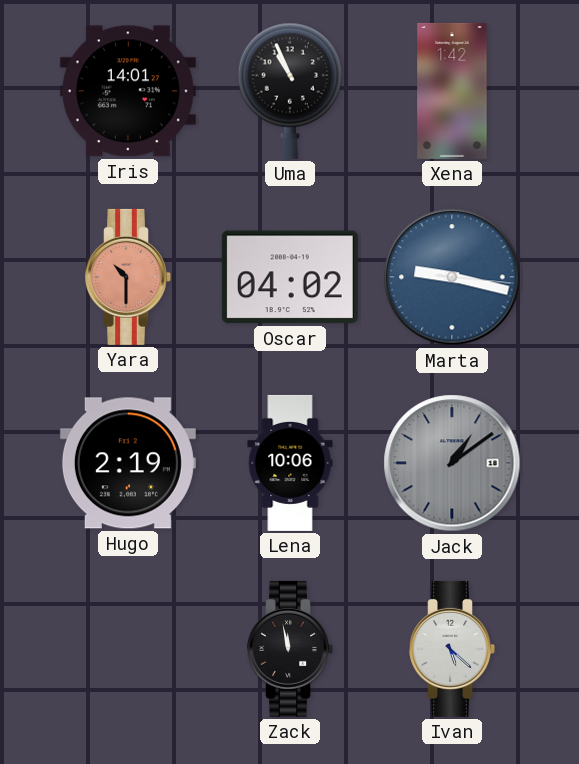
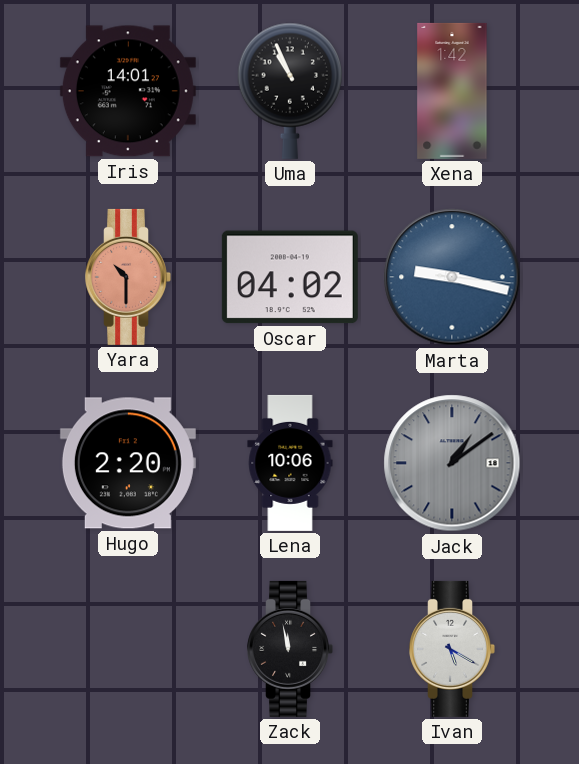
Hugo: 2:19 -> 2:20
Ivan: 5:22 -> 5:20
